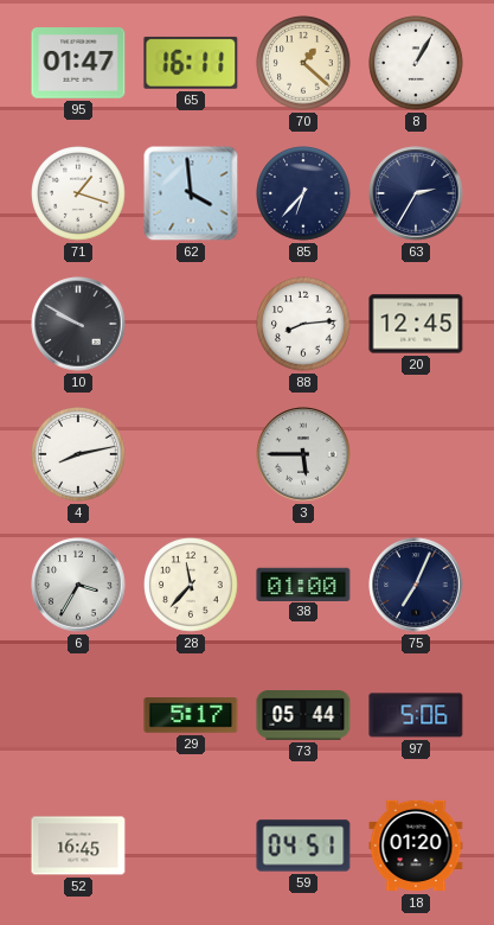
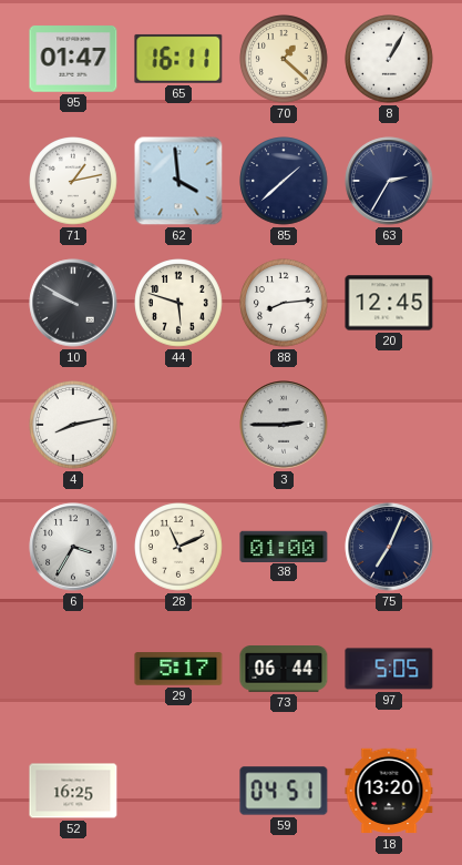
71: 1:18 -> 1:13
85: 6:37 -> 1:38
44: none -> 5:48
3: 5:45 -> 2:45
28: 11:37 -> 11:11
73: 05:44 -> 06:44
97: 5:06 -> 5:05
52: 16:45 -> 16:25
18: 01:20 -> 13:20
